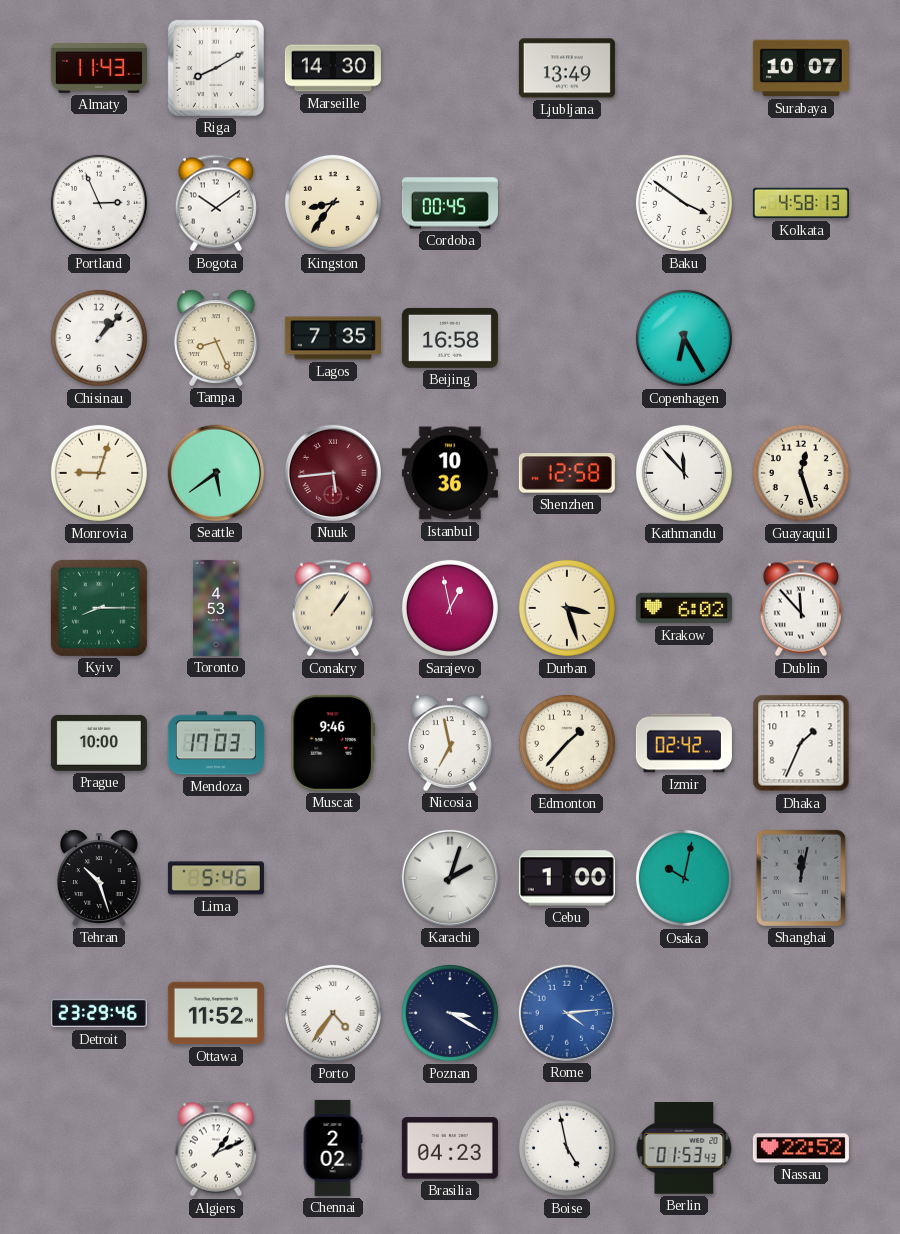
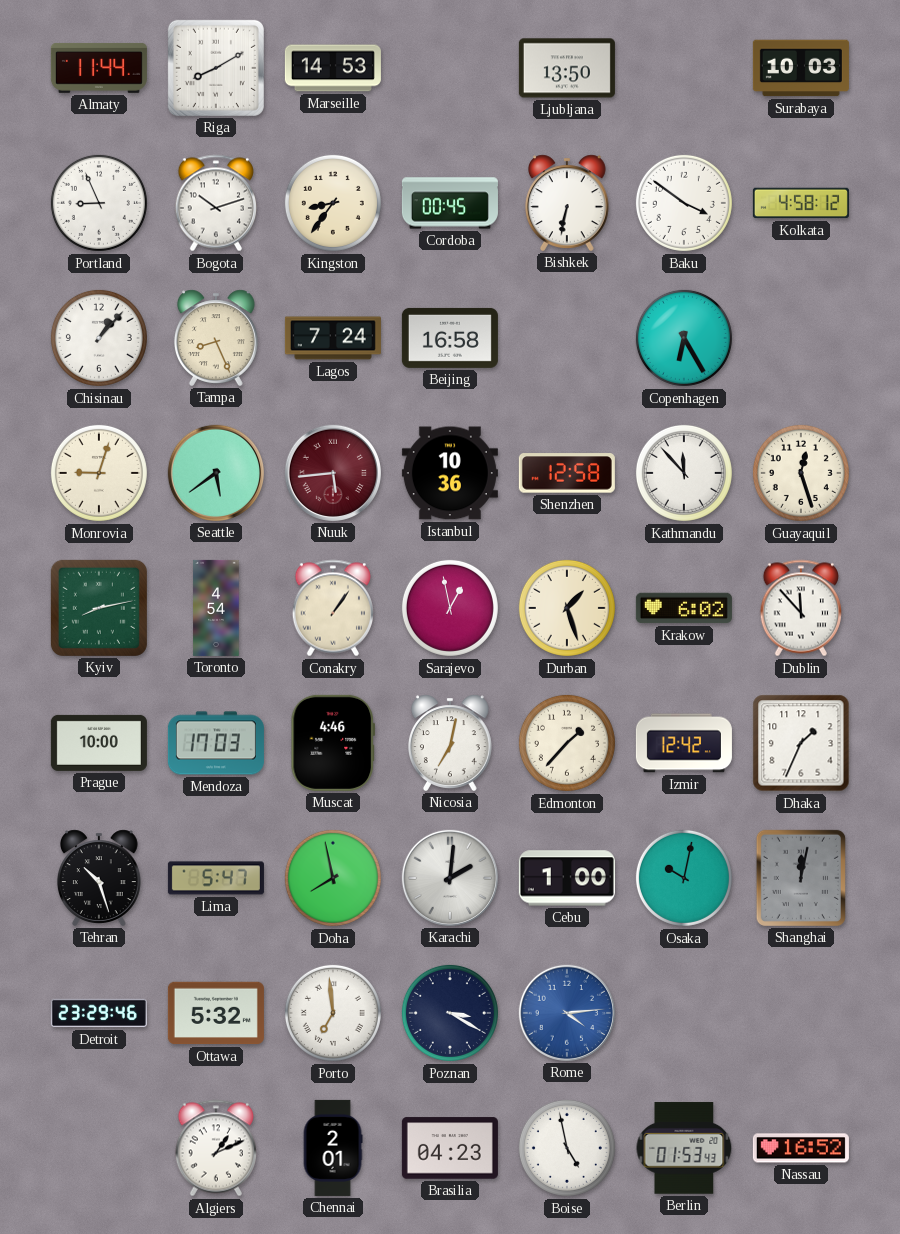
Almaty: 11:43 -> 11:44
Marseille: 14:30 -> 14:53
Ljubljana: 13:49 -> 13:50
Surabaya: 10:07 -> 10:03
Portland: 2:56 -> 8:56
Bogota: 10:09 -> 10:12
Bishkek: none -> 6:32
Kolkata: 4:58:13 -> 4:58:12
Lagos: 7:35 -> 7:24
Kyiv: 8:15 -> 8:13
Toronto: 4:53 -> 4:54
Durban: 3:27 -> 1:27
Muscat: 9:46 -> 4:46
Nicosia: 6:58 -> 7:02
Izmir: 02:42 -> 12:42
Lima: 5:46 -> 5:47
Doha: none -> 7:58
Karachi: 2:03 -> 2:01
Ottawa: 11:52 -> 5:32
Porto: 4:36 -> 6:59
Chennai: 2:02 -> 2:01
Nassau: 22:52 -> 16:52
